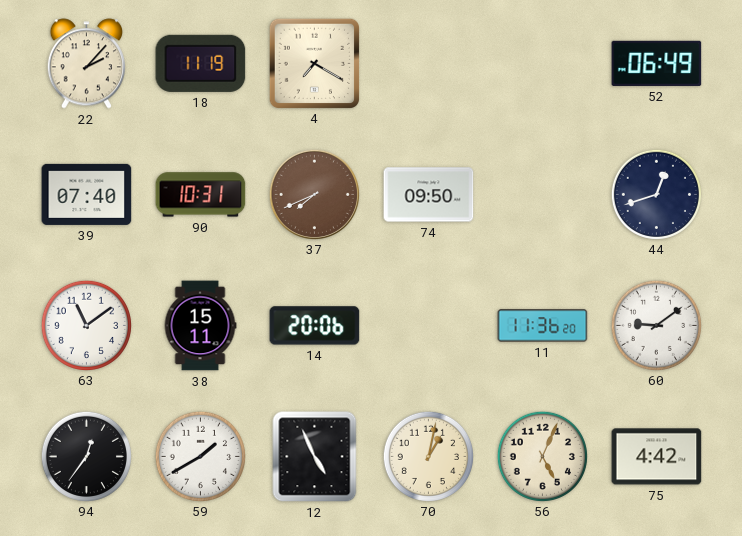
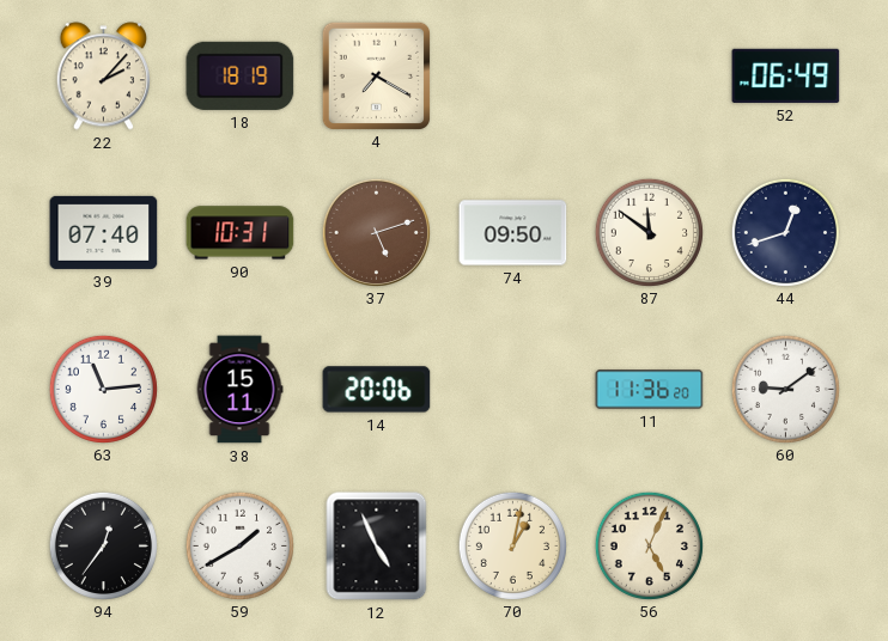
18: 11:19 -> 18:19
37: 7:41 -> 5:12
87: none -> 11:51
63: 11:09 -> 11:14
75: 4:42 -> none
